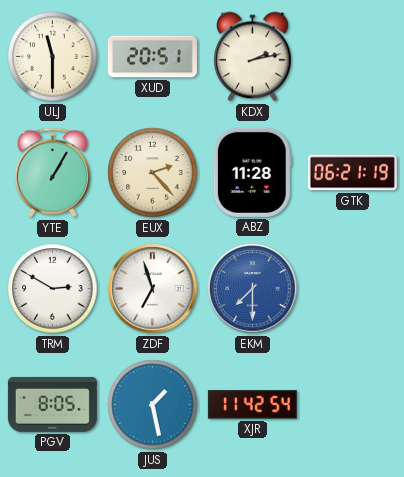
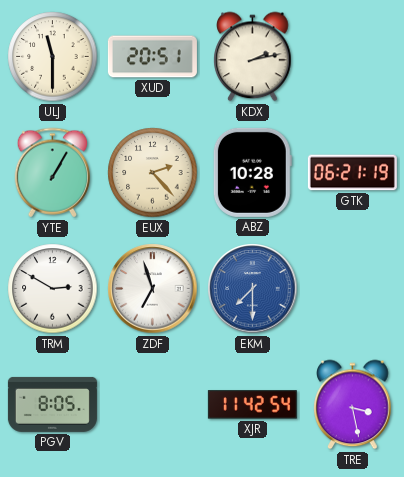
ABZ: 11:28 -> 10:28
JUS: 1:28 -> none
TRE: none -> 3:28
